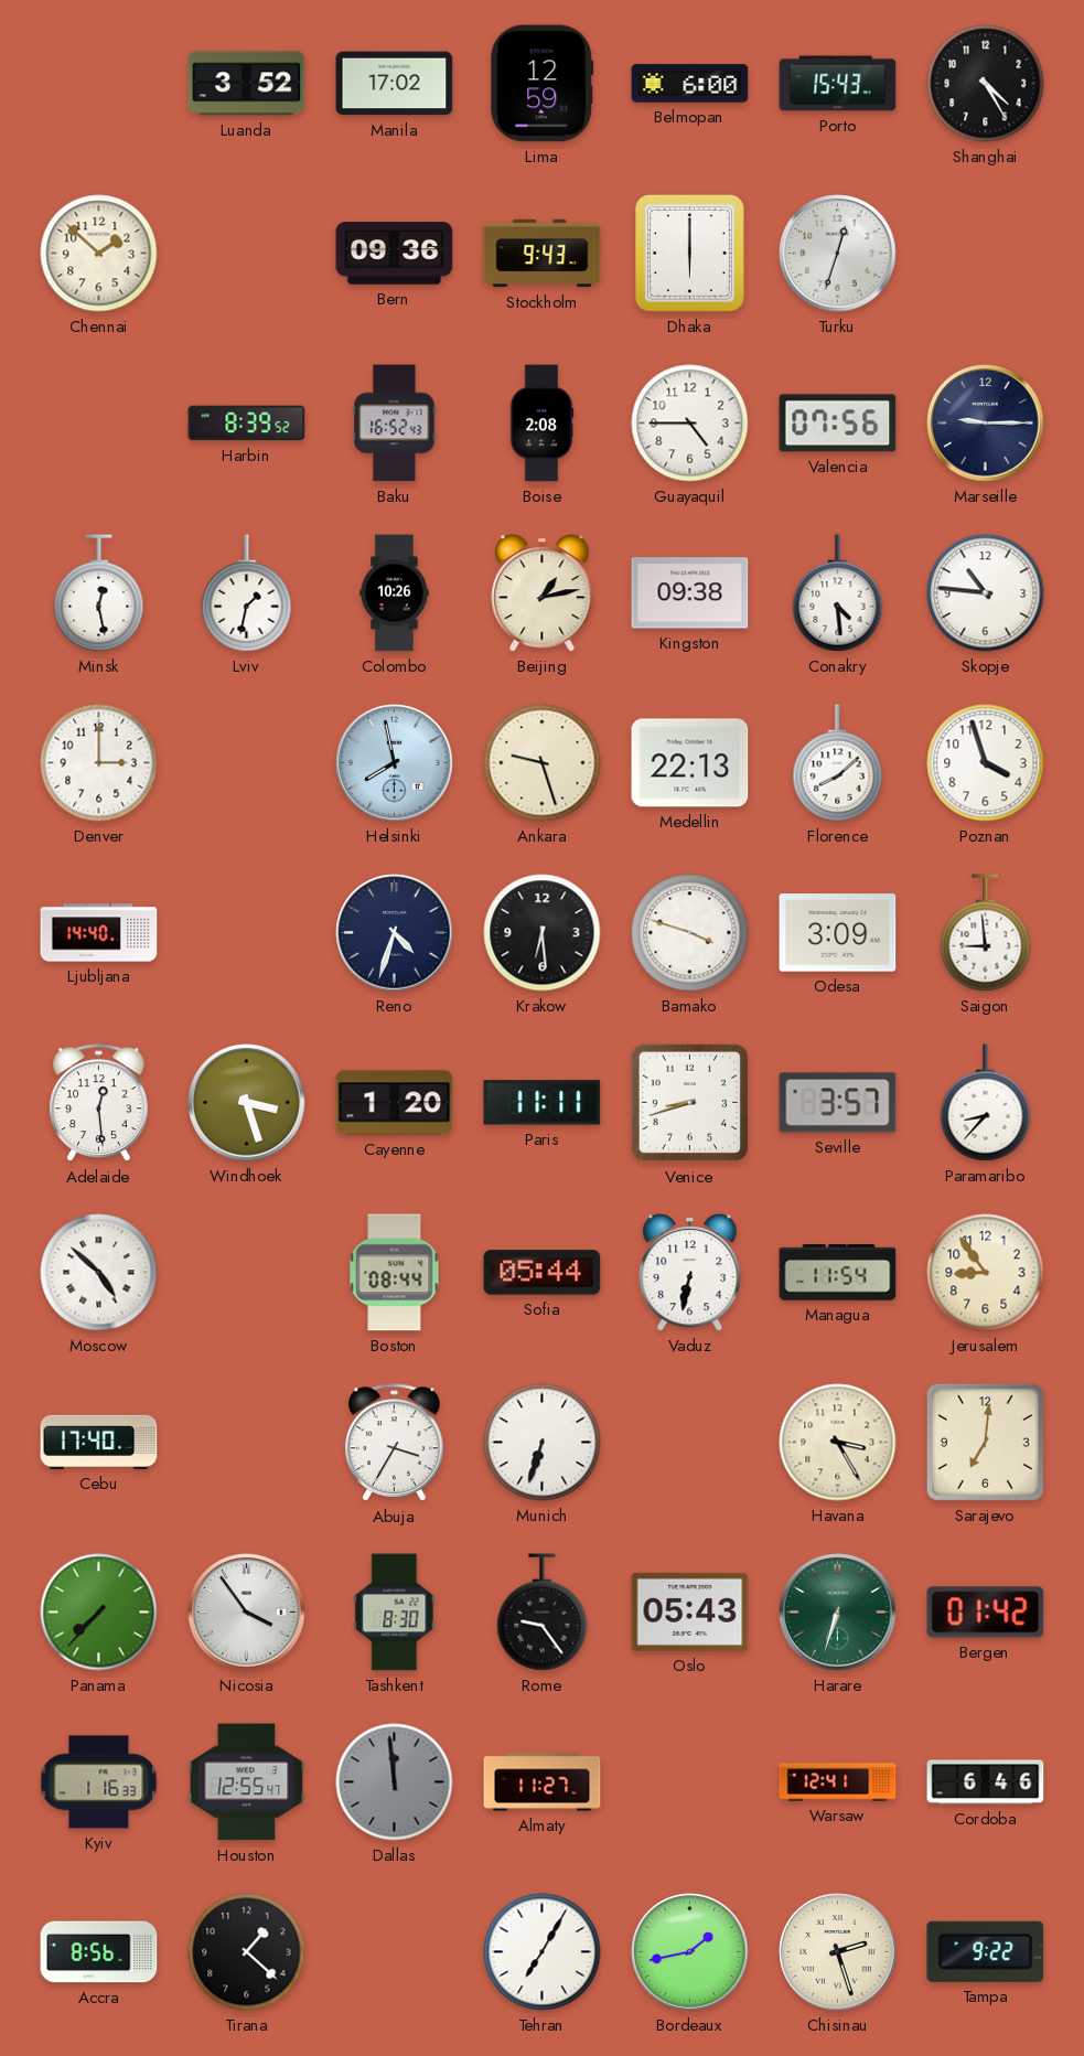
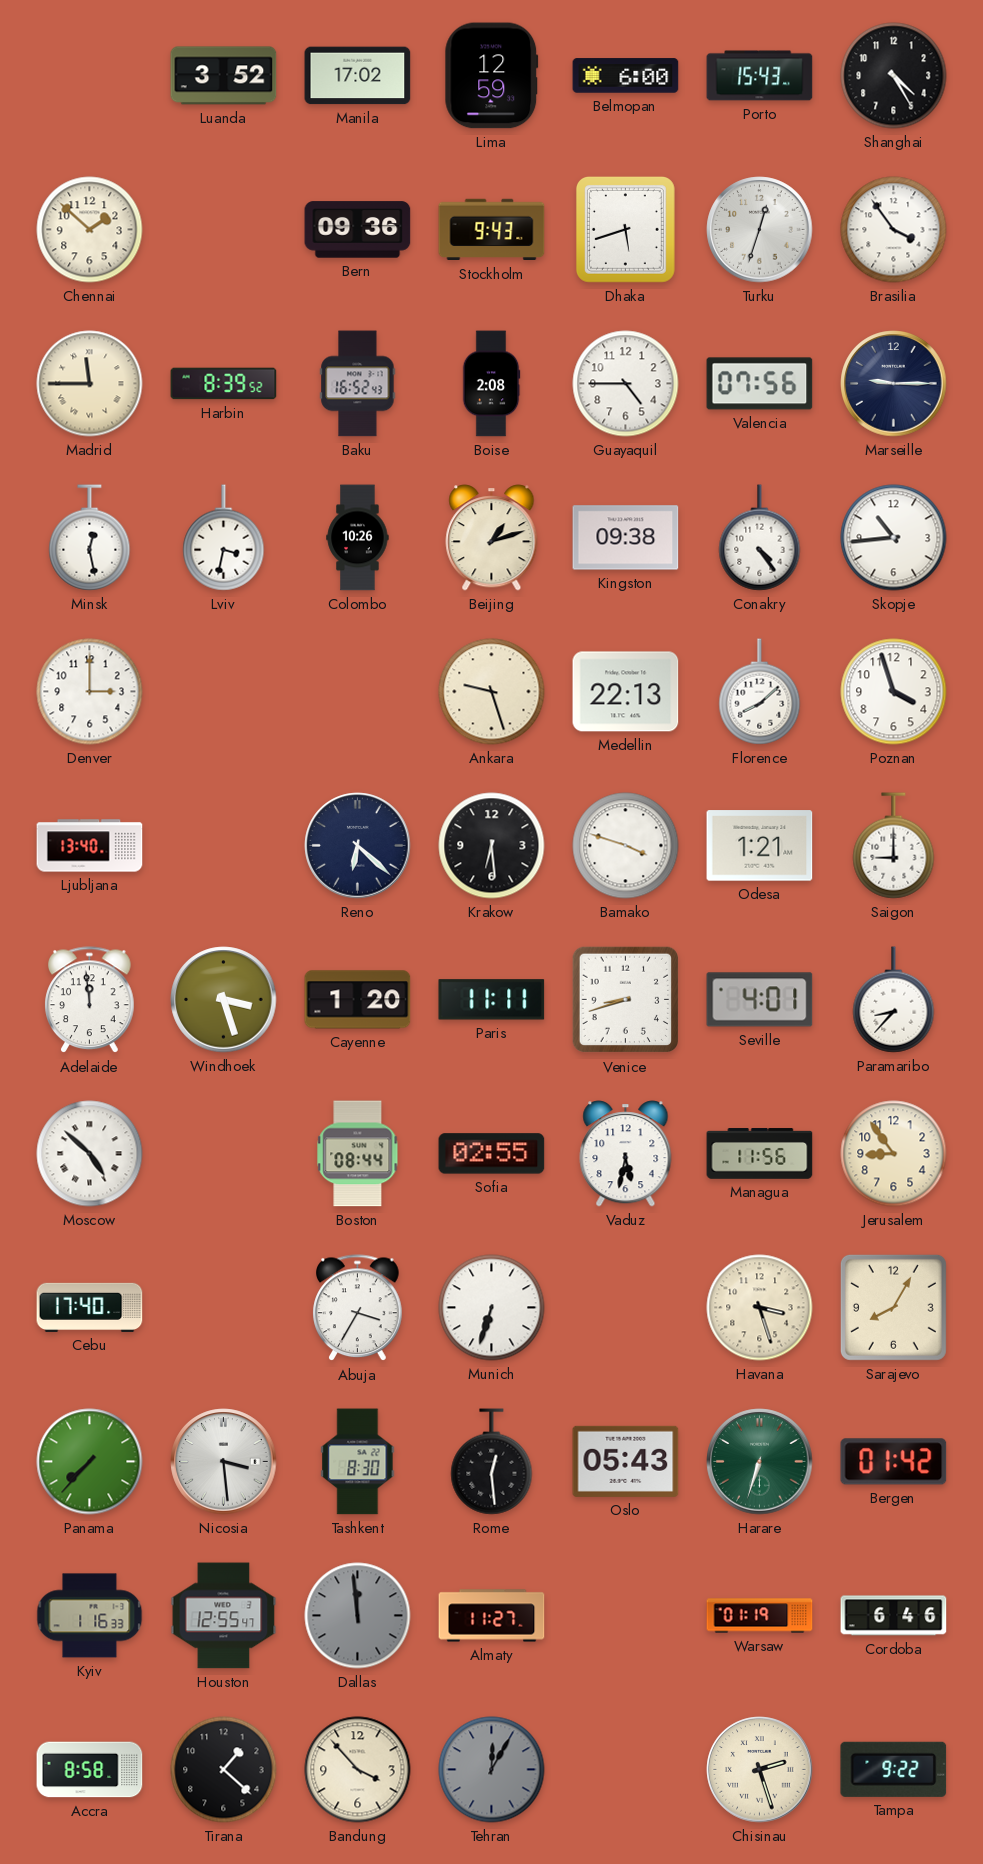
Dhaka: 6:00 -> 5:42
Brasilia: none -> 3:54
Madrid: none -> 11:45
Lviv: 1:32 -> 3:32
Beijing: 1:13 -> 1:12
Conakry: 4:29 -> 4:24
Skopje: 10:46 -> 10:44
Helsinki: 7:58 -> none
Ljubljana: 14:40 -> 13:40
Reno: 4:33 -> 6:22
Odesa: 3:09 -> 1:21
Saigon: 8:59 -> 9:00
Adelaide: 12:29 -> 11:59
Seville: 3:57 -> 4:01
Sofia: 05:44 -> 02:55
Vaduz: 6:32 -> 5:32
Managua: 11:54 -> 11:56
Havana: 3:25 -> 3:27
Sarajevo: 7:01 -> 8:05
Nicosia: 3:54 -> 3:29
Rome: 9:24 -> 12:29
Warsaw: 12:41 -> 01:19
Accra: 8:56 -> 8:58
Bandung: none -> 3:53
Tehran: 7:05 -> 12:05
Tehran dial: white -> grey
Bordeaux: 1:43 -> none
